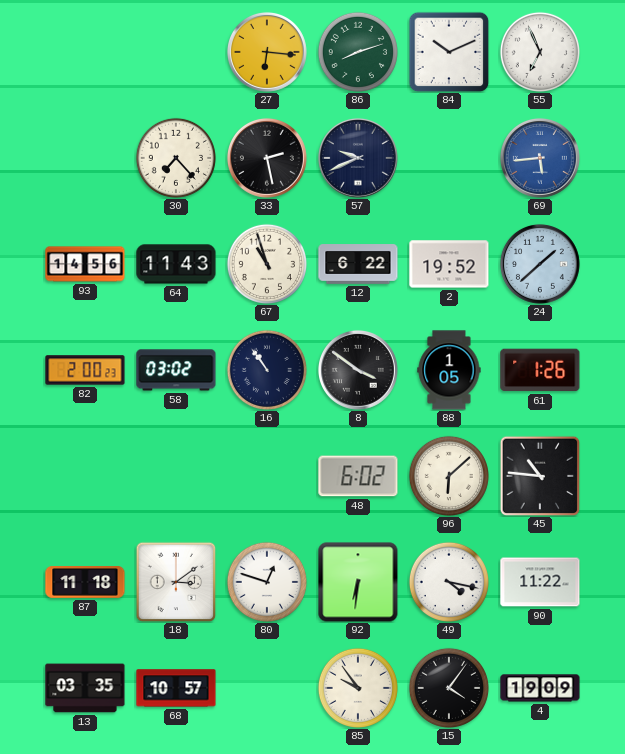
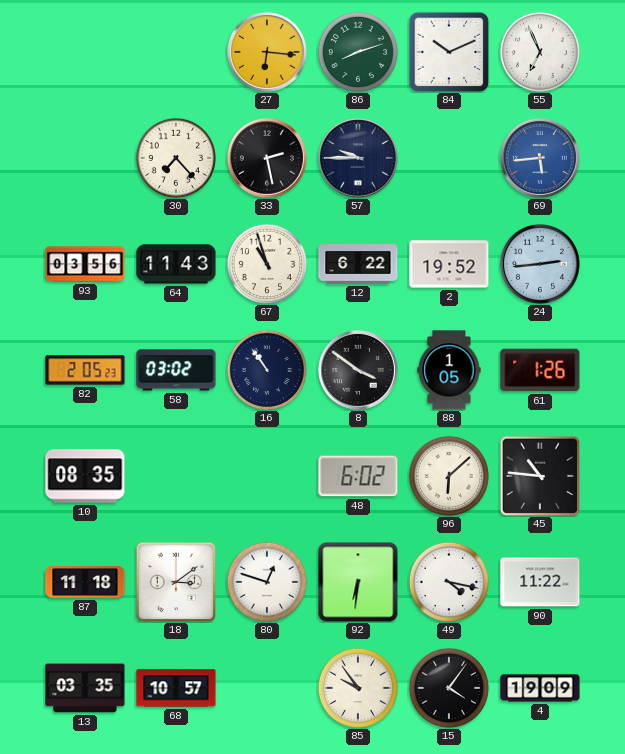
57: 9:41 -> 9:45
93: 14:56 -> 03:56
24: 1:38 -> 2:44
82: 2:00 -> 2:05
10: none -> 08:35
